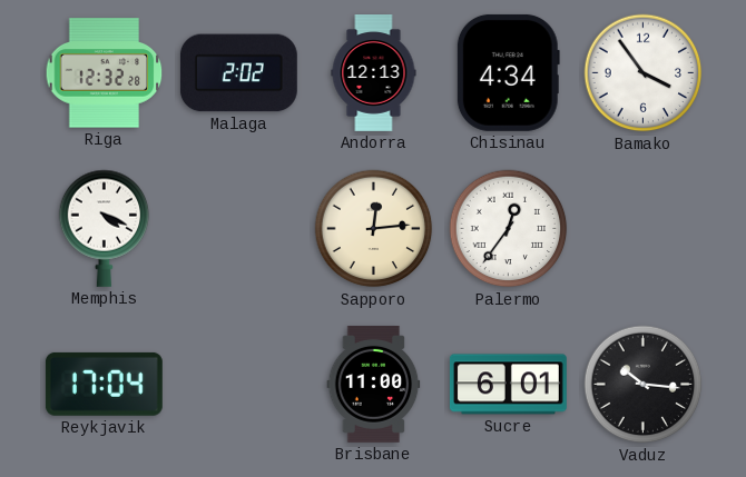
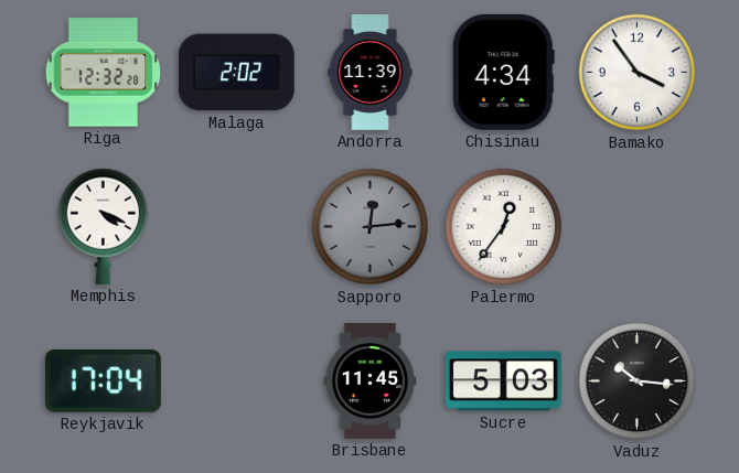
Andorra: 12:13 -> 11:39
Sapporo dial: cream -> grey
Brisbane: 11:00 -> 11:45
Sucre: 6:01 -> 5:03
